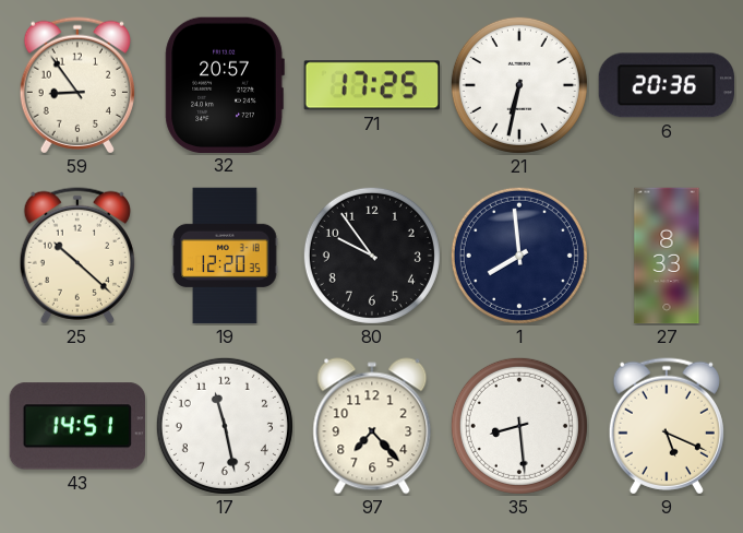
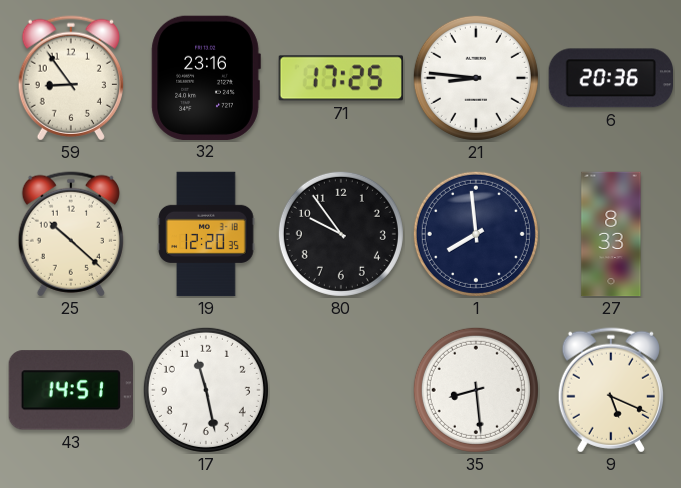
32: 20:57 -> 23:16
21: 6:32 -> 8:46
97: 7:23 -> none
